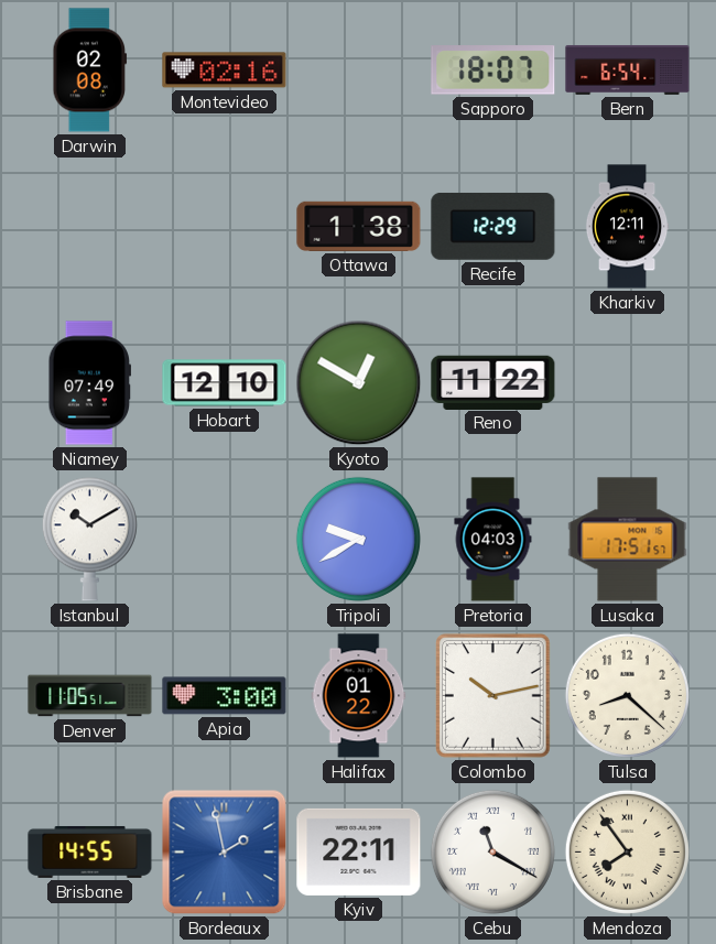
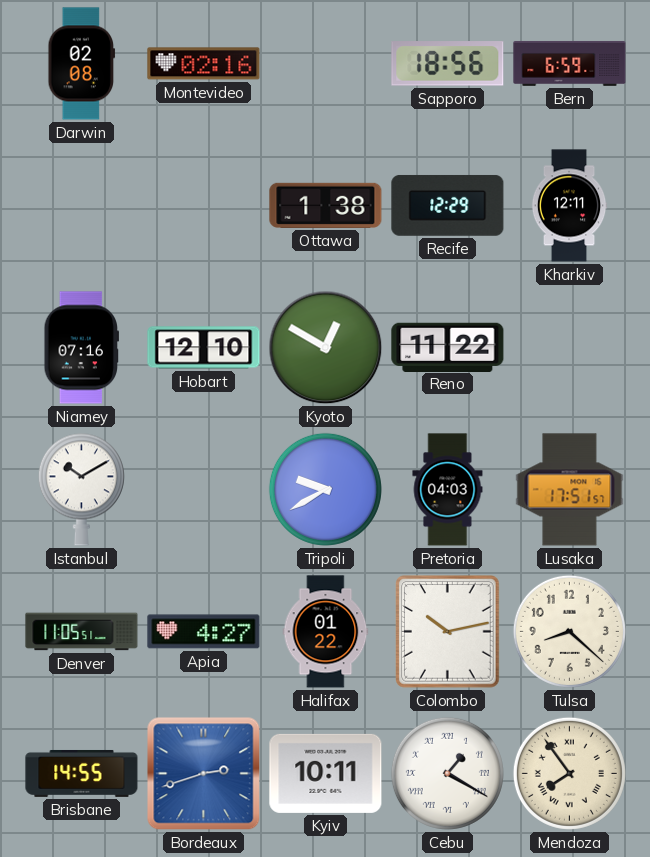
Sapporo: 18:07 -> 18:56
Bern: 6:54 -> 6:59
Niamey: 07:49 -> 07:16
Apia: 3:00 -> 4:27
Bordeaux: 1:58 -> 2:42
Kyiv: 22:11 -> 10:11
Cebu: 11:20 -> 1:20
